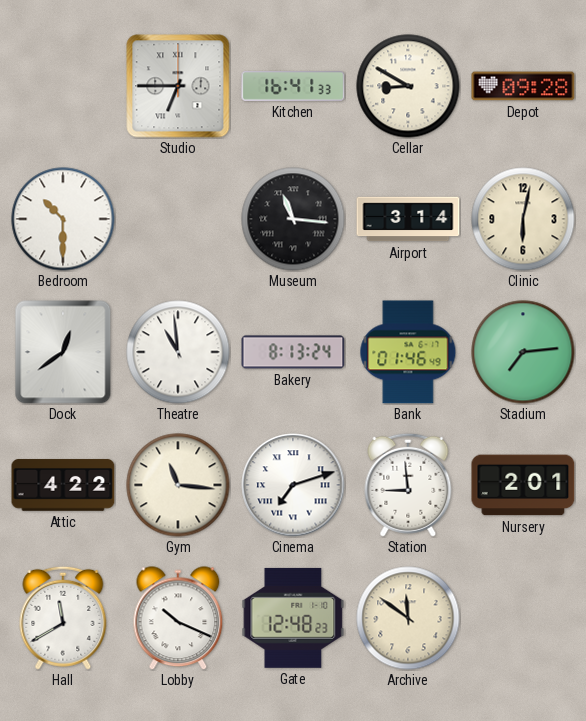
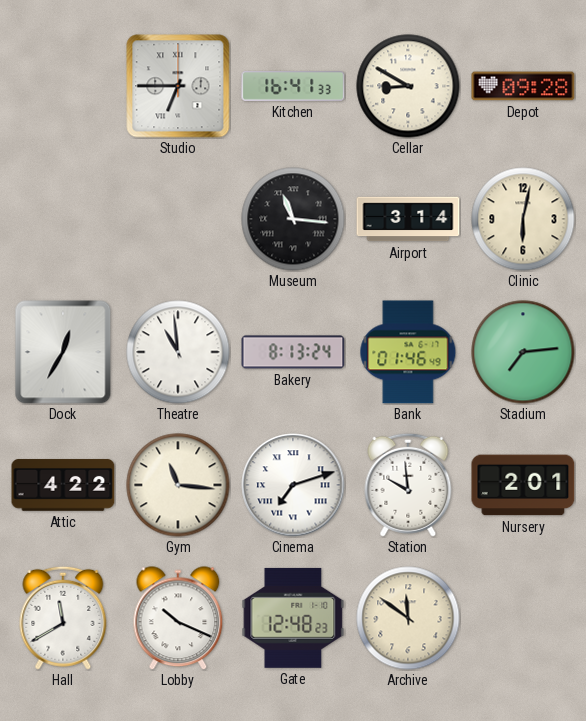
Bedroom: 10:30 -> none
Dock: 12:39 -> 12:35
Station: 8:59 -> 9:59
